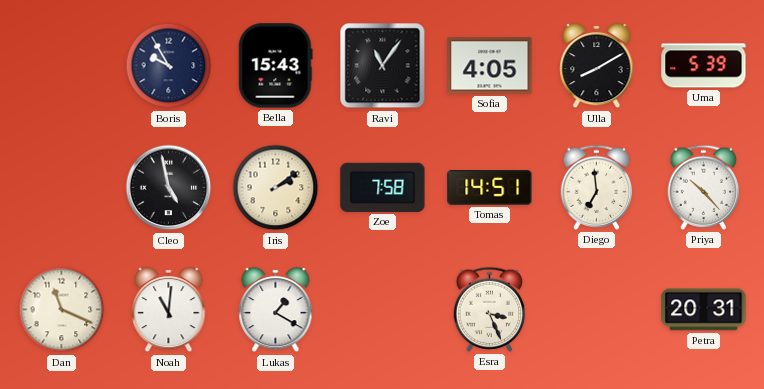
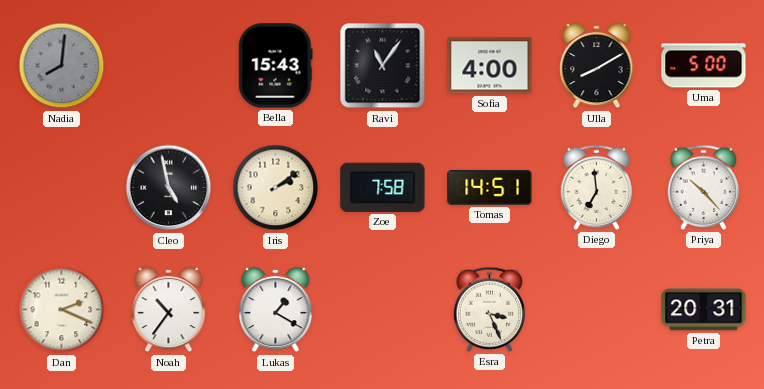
Nadia: none -> 8:01
Boris: 9:55 -> none
Sofia: 4:05 -> 4:00
Uma: 5:39 -> 5:00
Dan: 11:19 -> 2:19
Noah: 11:01 -> 10:36
